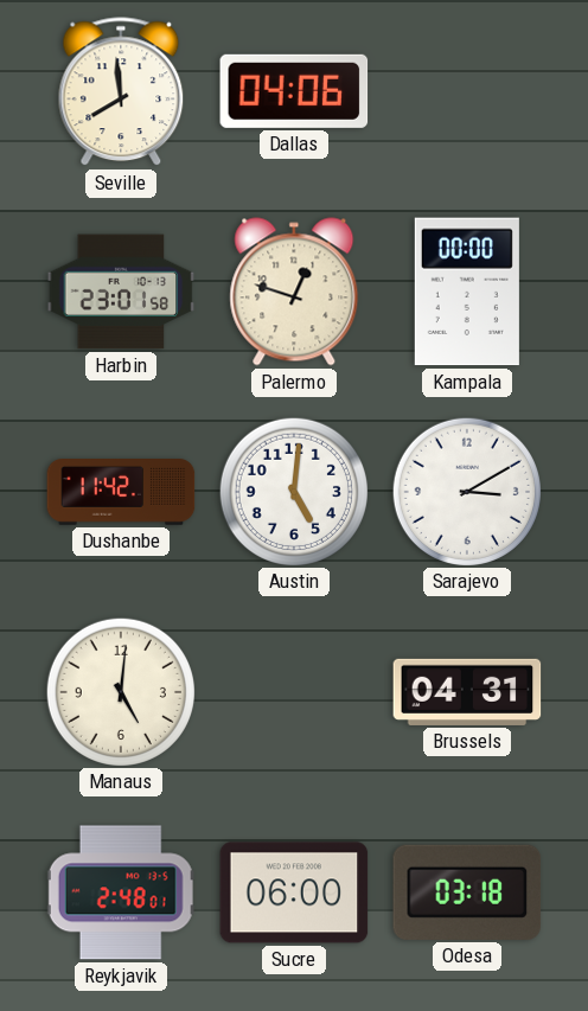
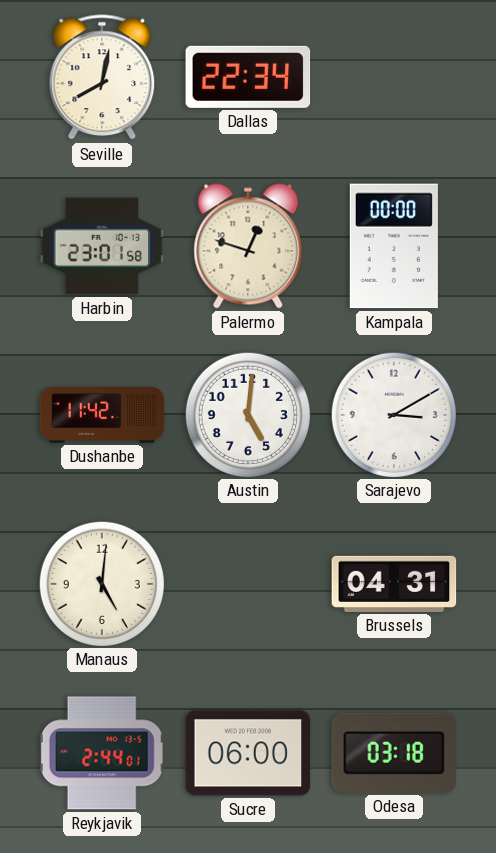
Seville: 7:59 -> 8:02
Dallas: 04:06 -> 22:34
Reykjavik: 2:48 -> 2:44
